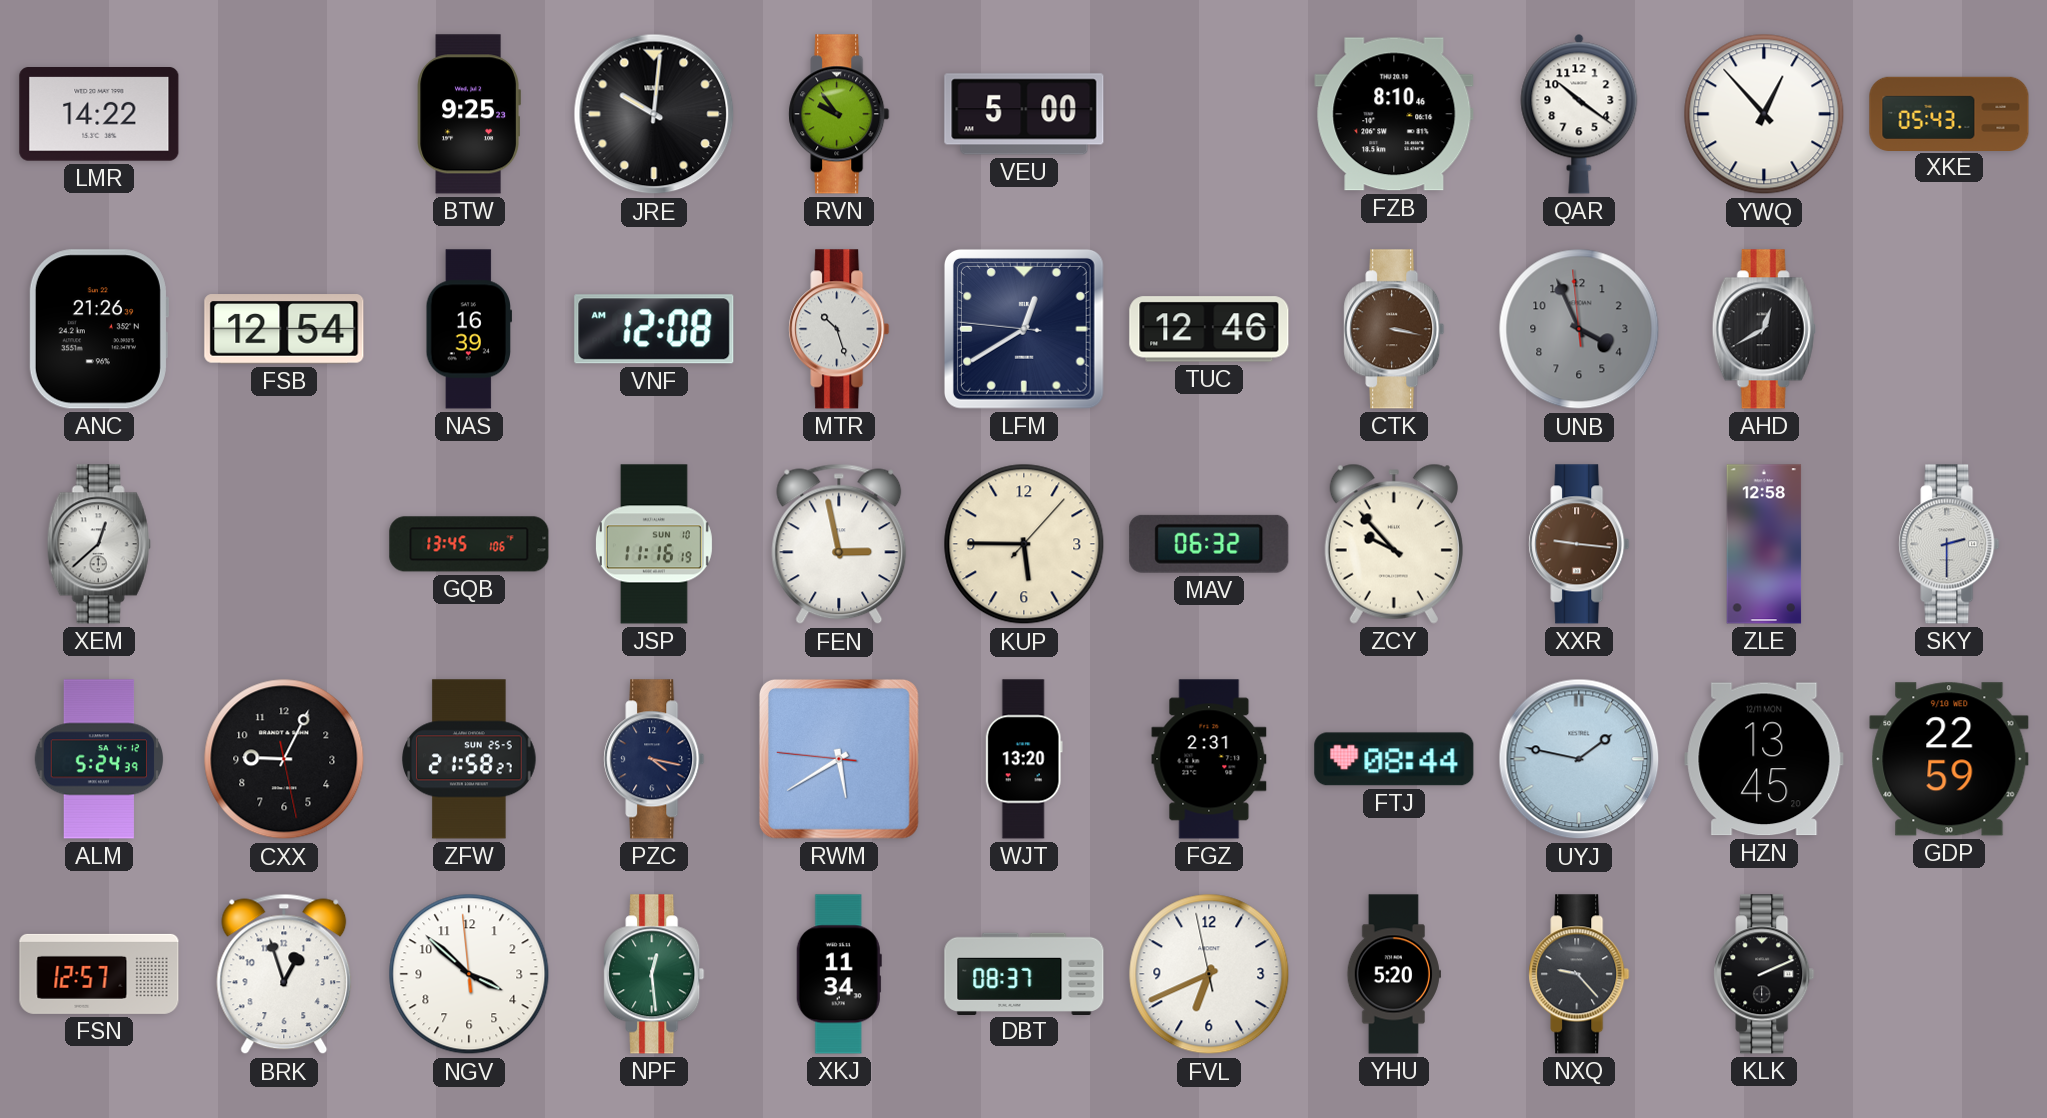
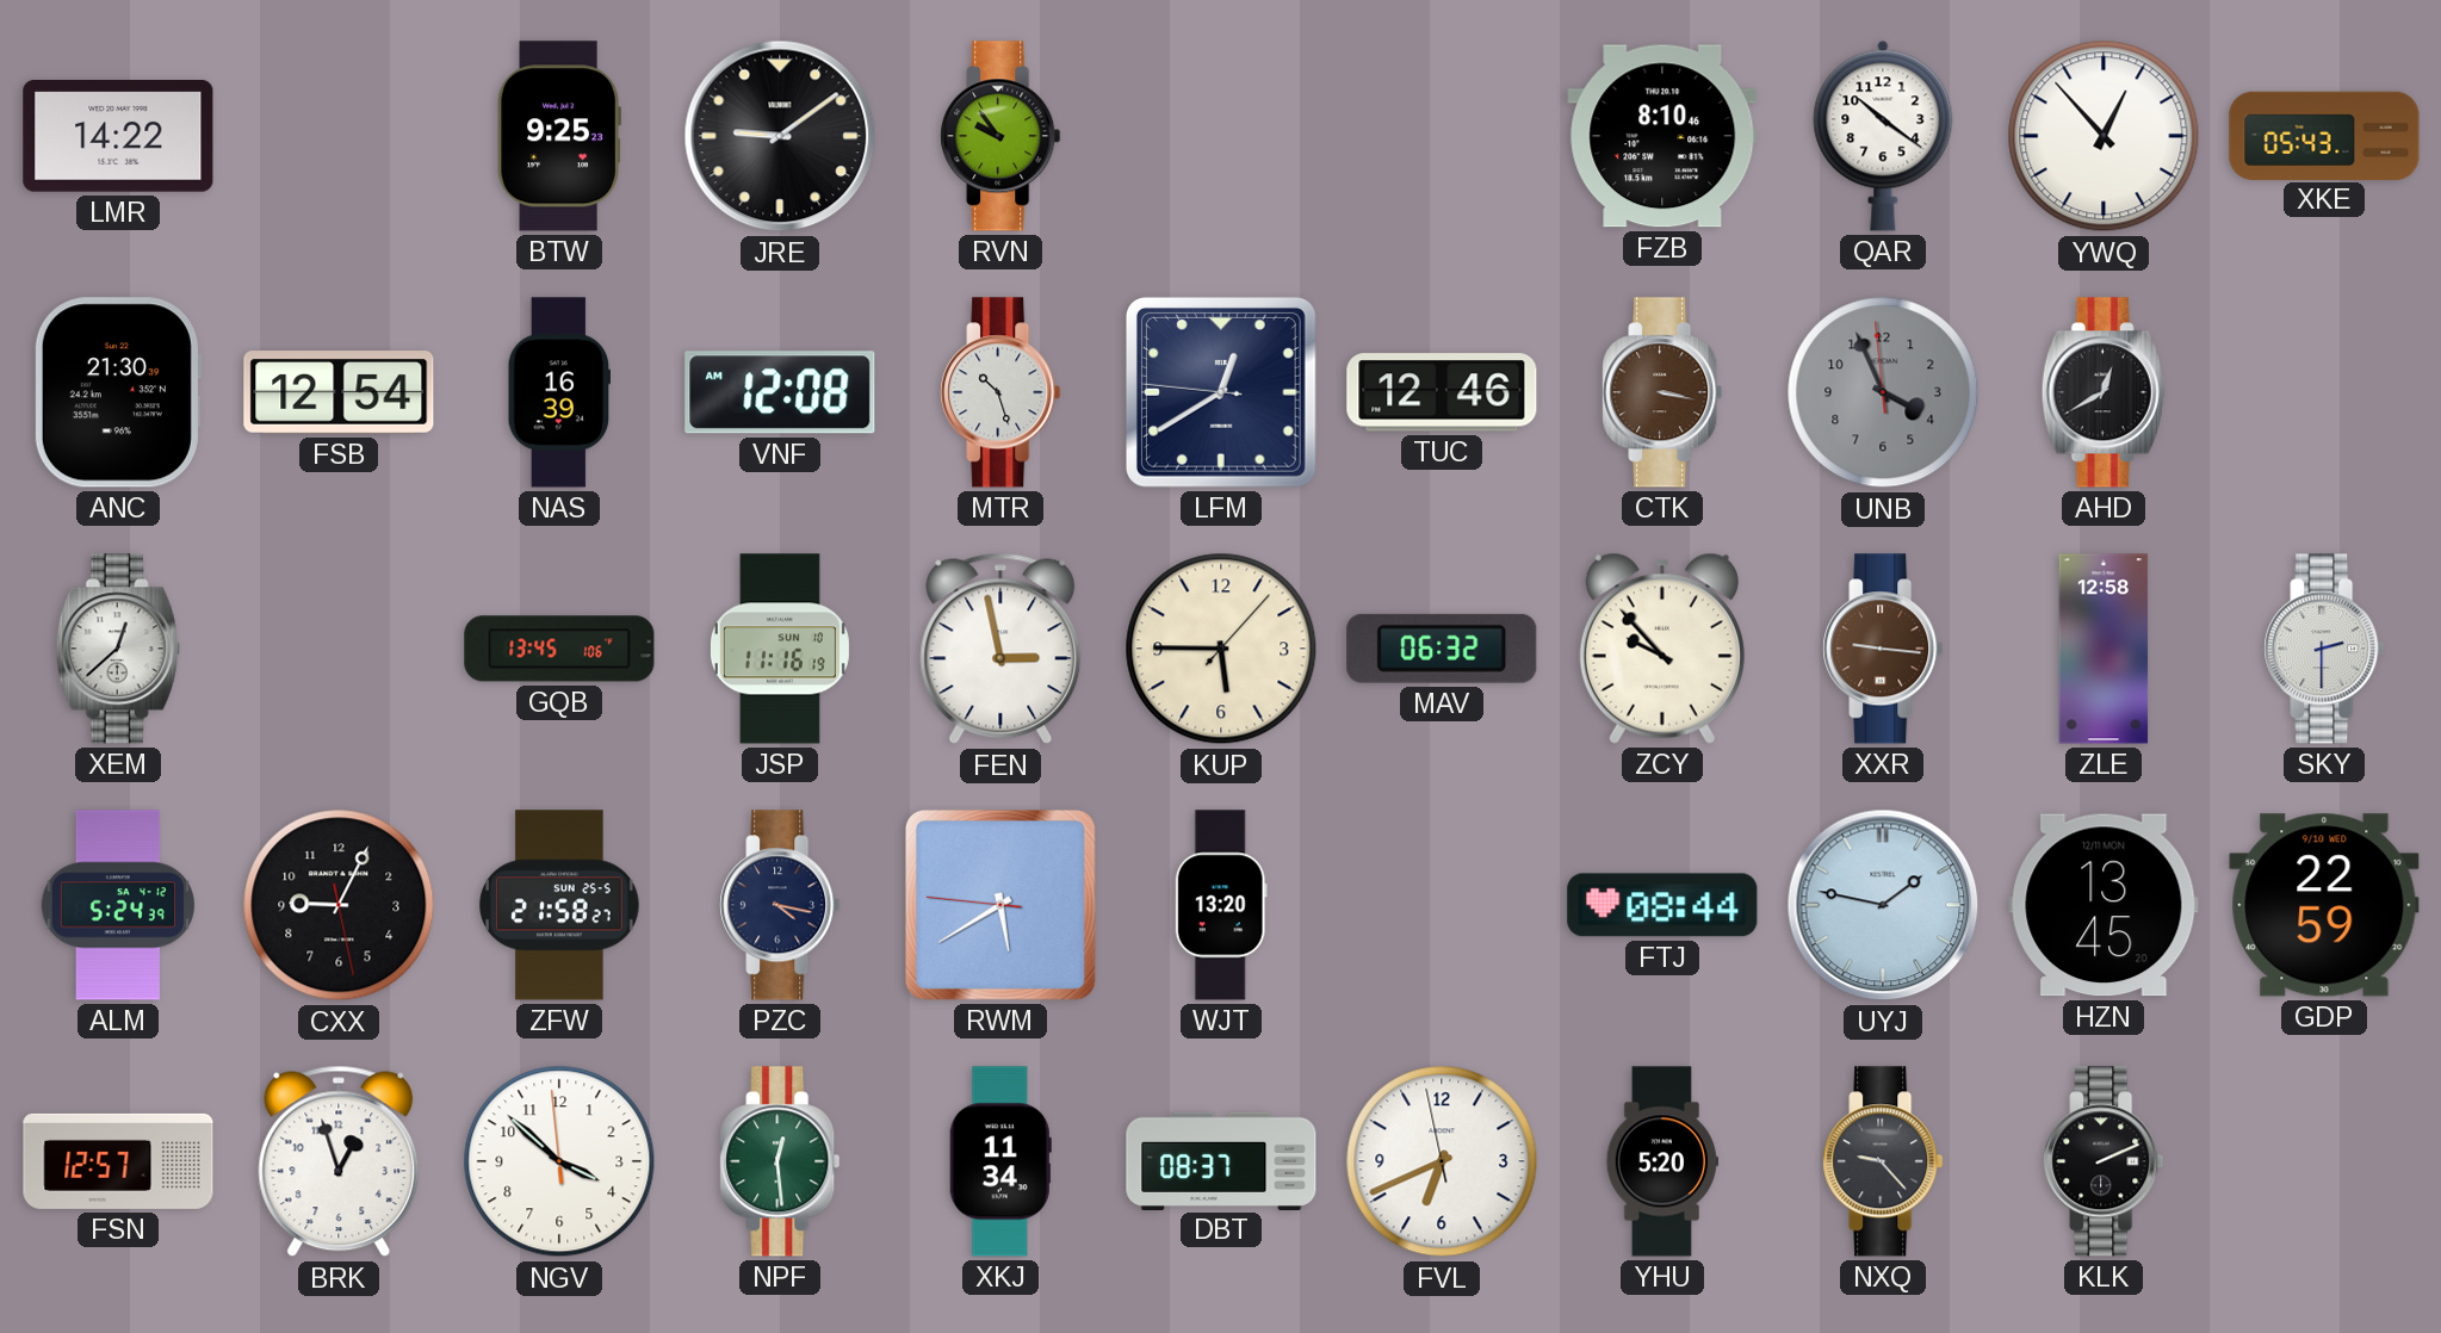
JRE: 10:01 -> 9:09
VEU: 5:00 -> none
ANC: 21:26 -> 21:30
FGZ: 2:31 -> none
